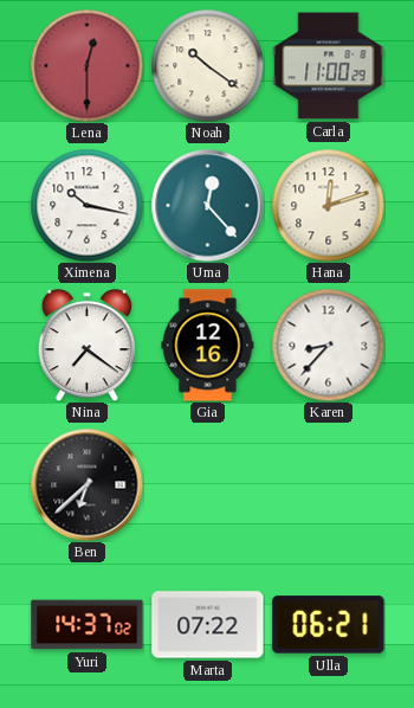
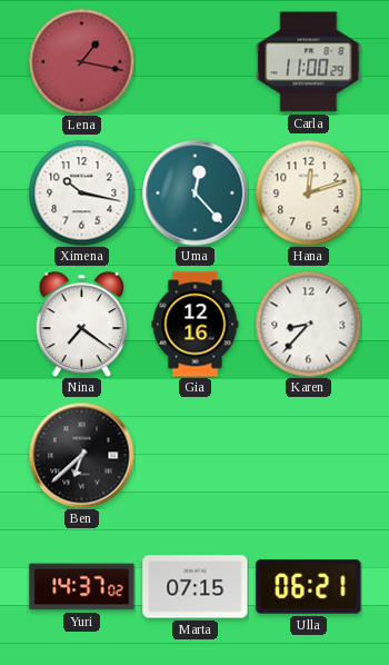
Lena: 12:30 -> 1:17
Noah: 10:21 -> none
Marta: 07:22 -> 07:15
